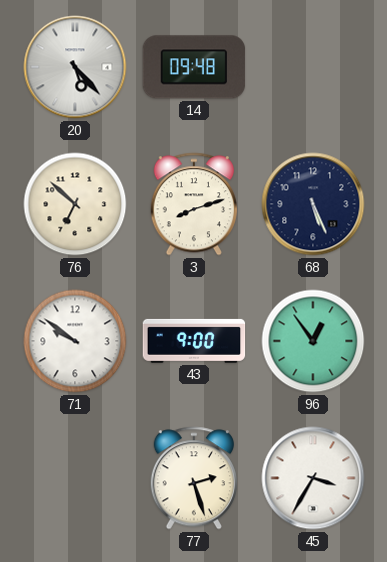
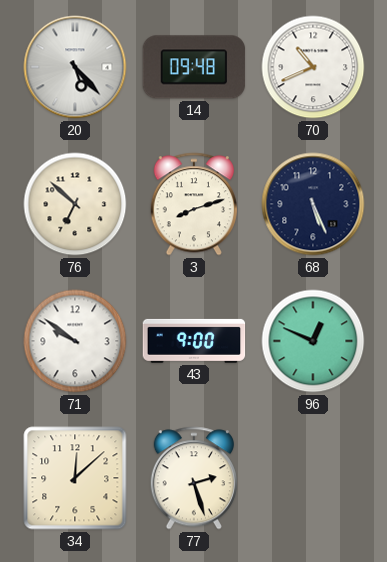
70: none -> 10:41
96: 12:54 -> 12:49
34: none -> 12:08
45: 3:35 -> none
